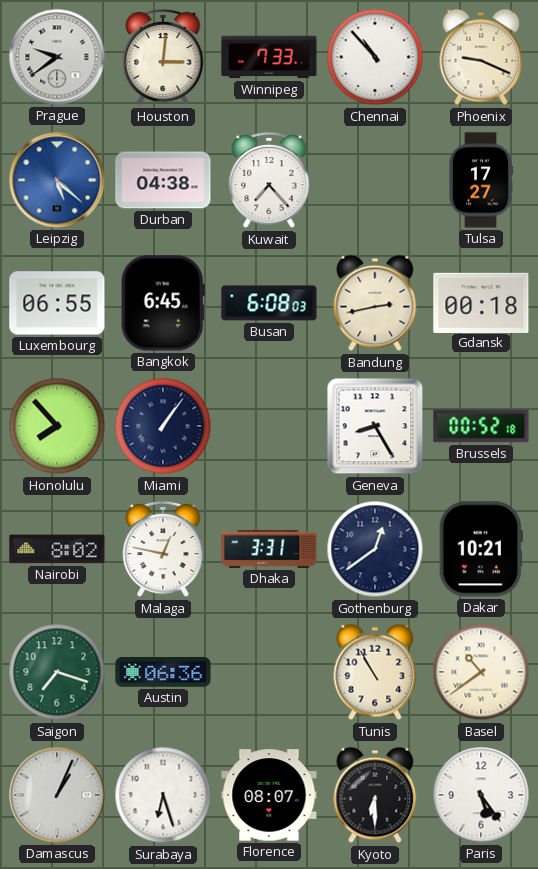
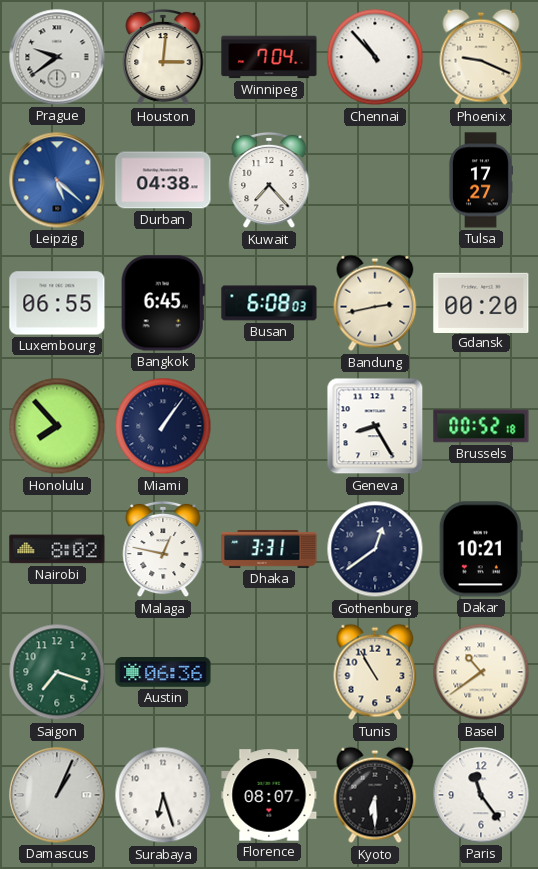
Winnipeg: 7:33 -> 7:04
Gdansk: 00:18 -> 00:20
Paris: 5:24 -> 11:24
